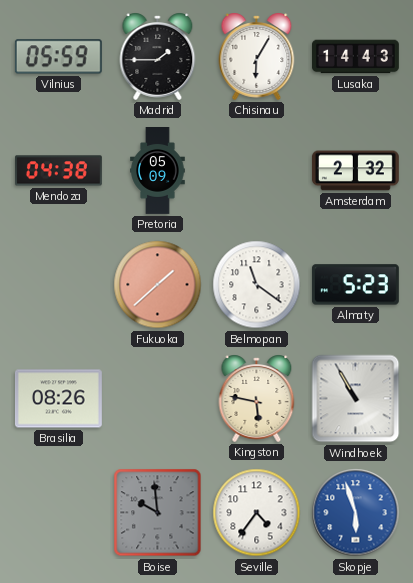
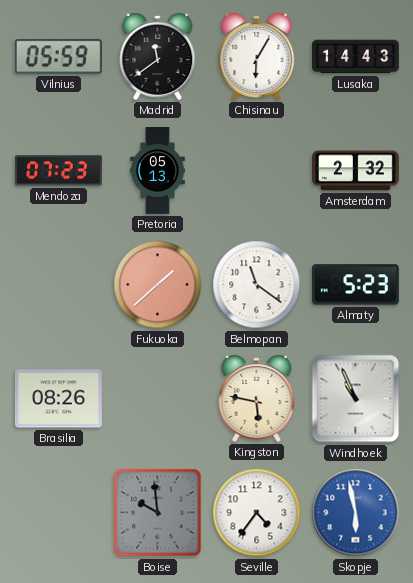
Madrid: 1:45 -> 11:39
Mendoza: 04:38 -> 07:23
Pretoria: 05:09 -> 05:13
Windhoek: 10:55 -> 10:56
Skopje: 5:57 -> 5:58
